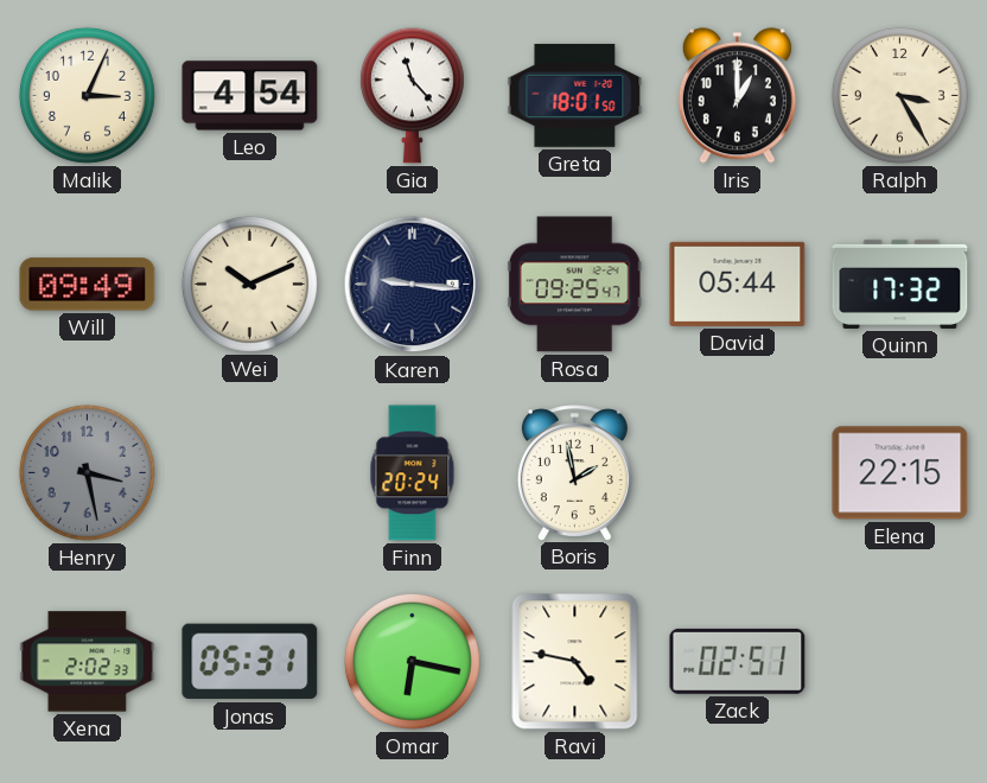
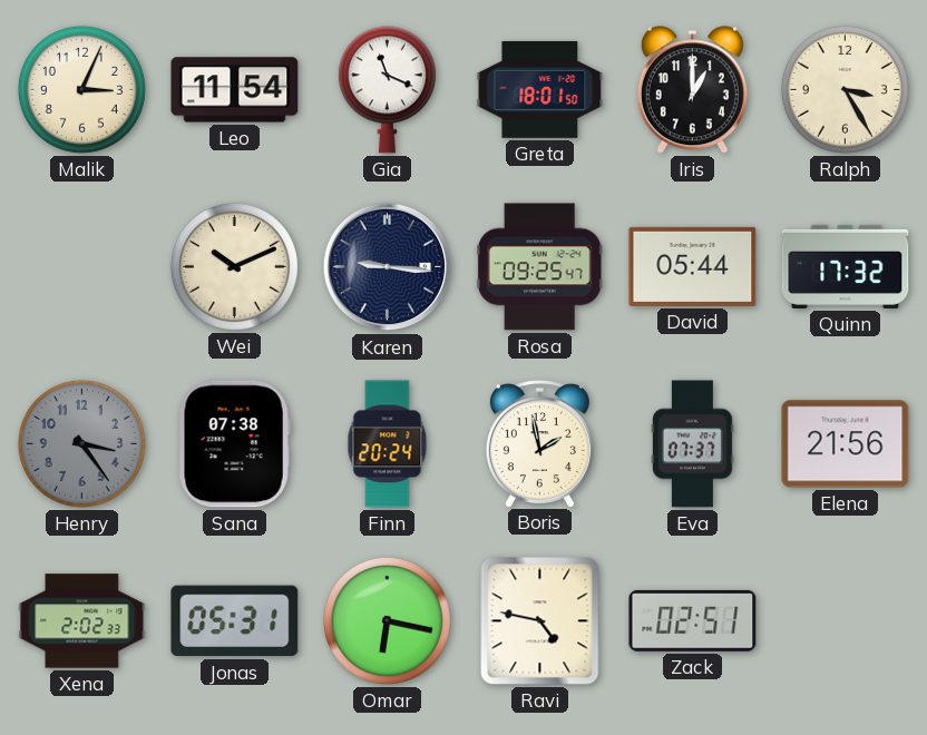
Leo: 4:54 -> 11:54
Gia: 11:23 -> 11:19
Will: 09:49 -> none
Henry: 3:28 -> 3:24
Sana: none -> 07:38
Eva: none -> 07:37
Elena: 22:15 -> 21:56
